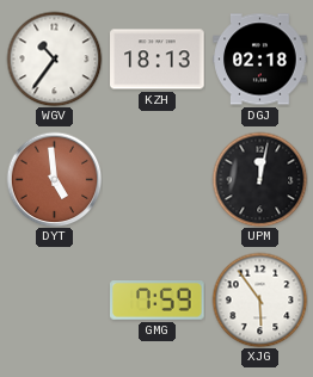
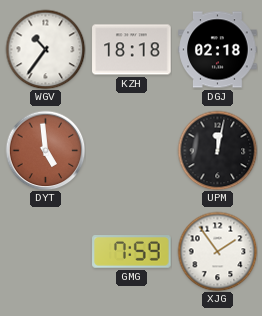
KZH: 18:13 -> 18:18
XJG: 5:54 -> 1:54
